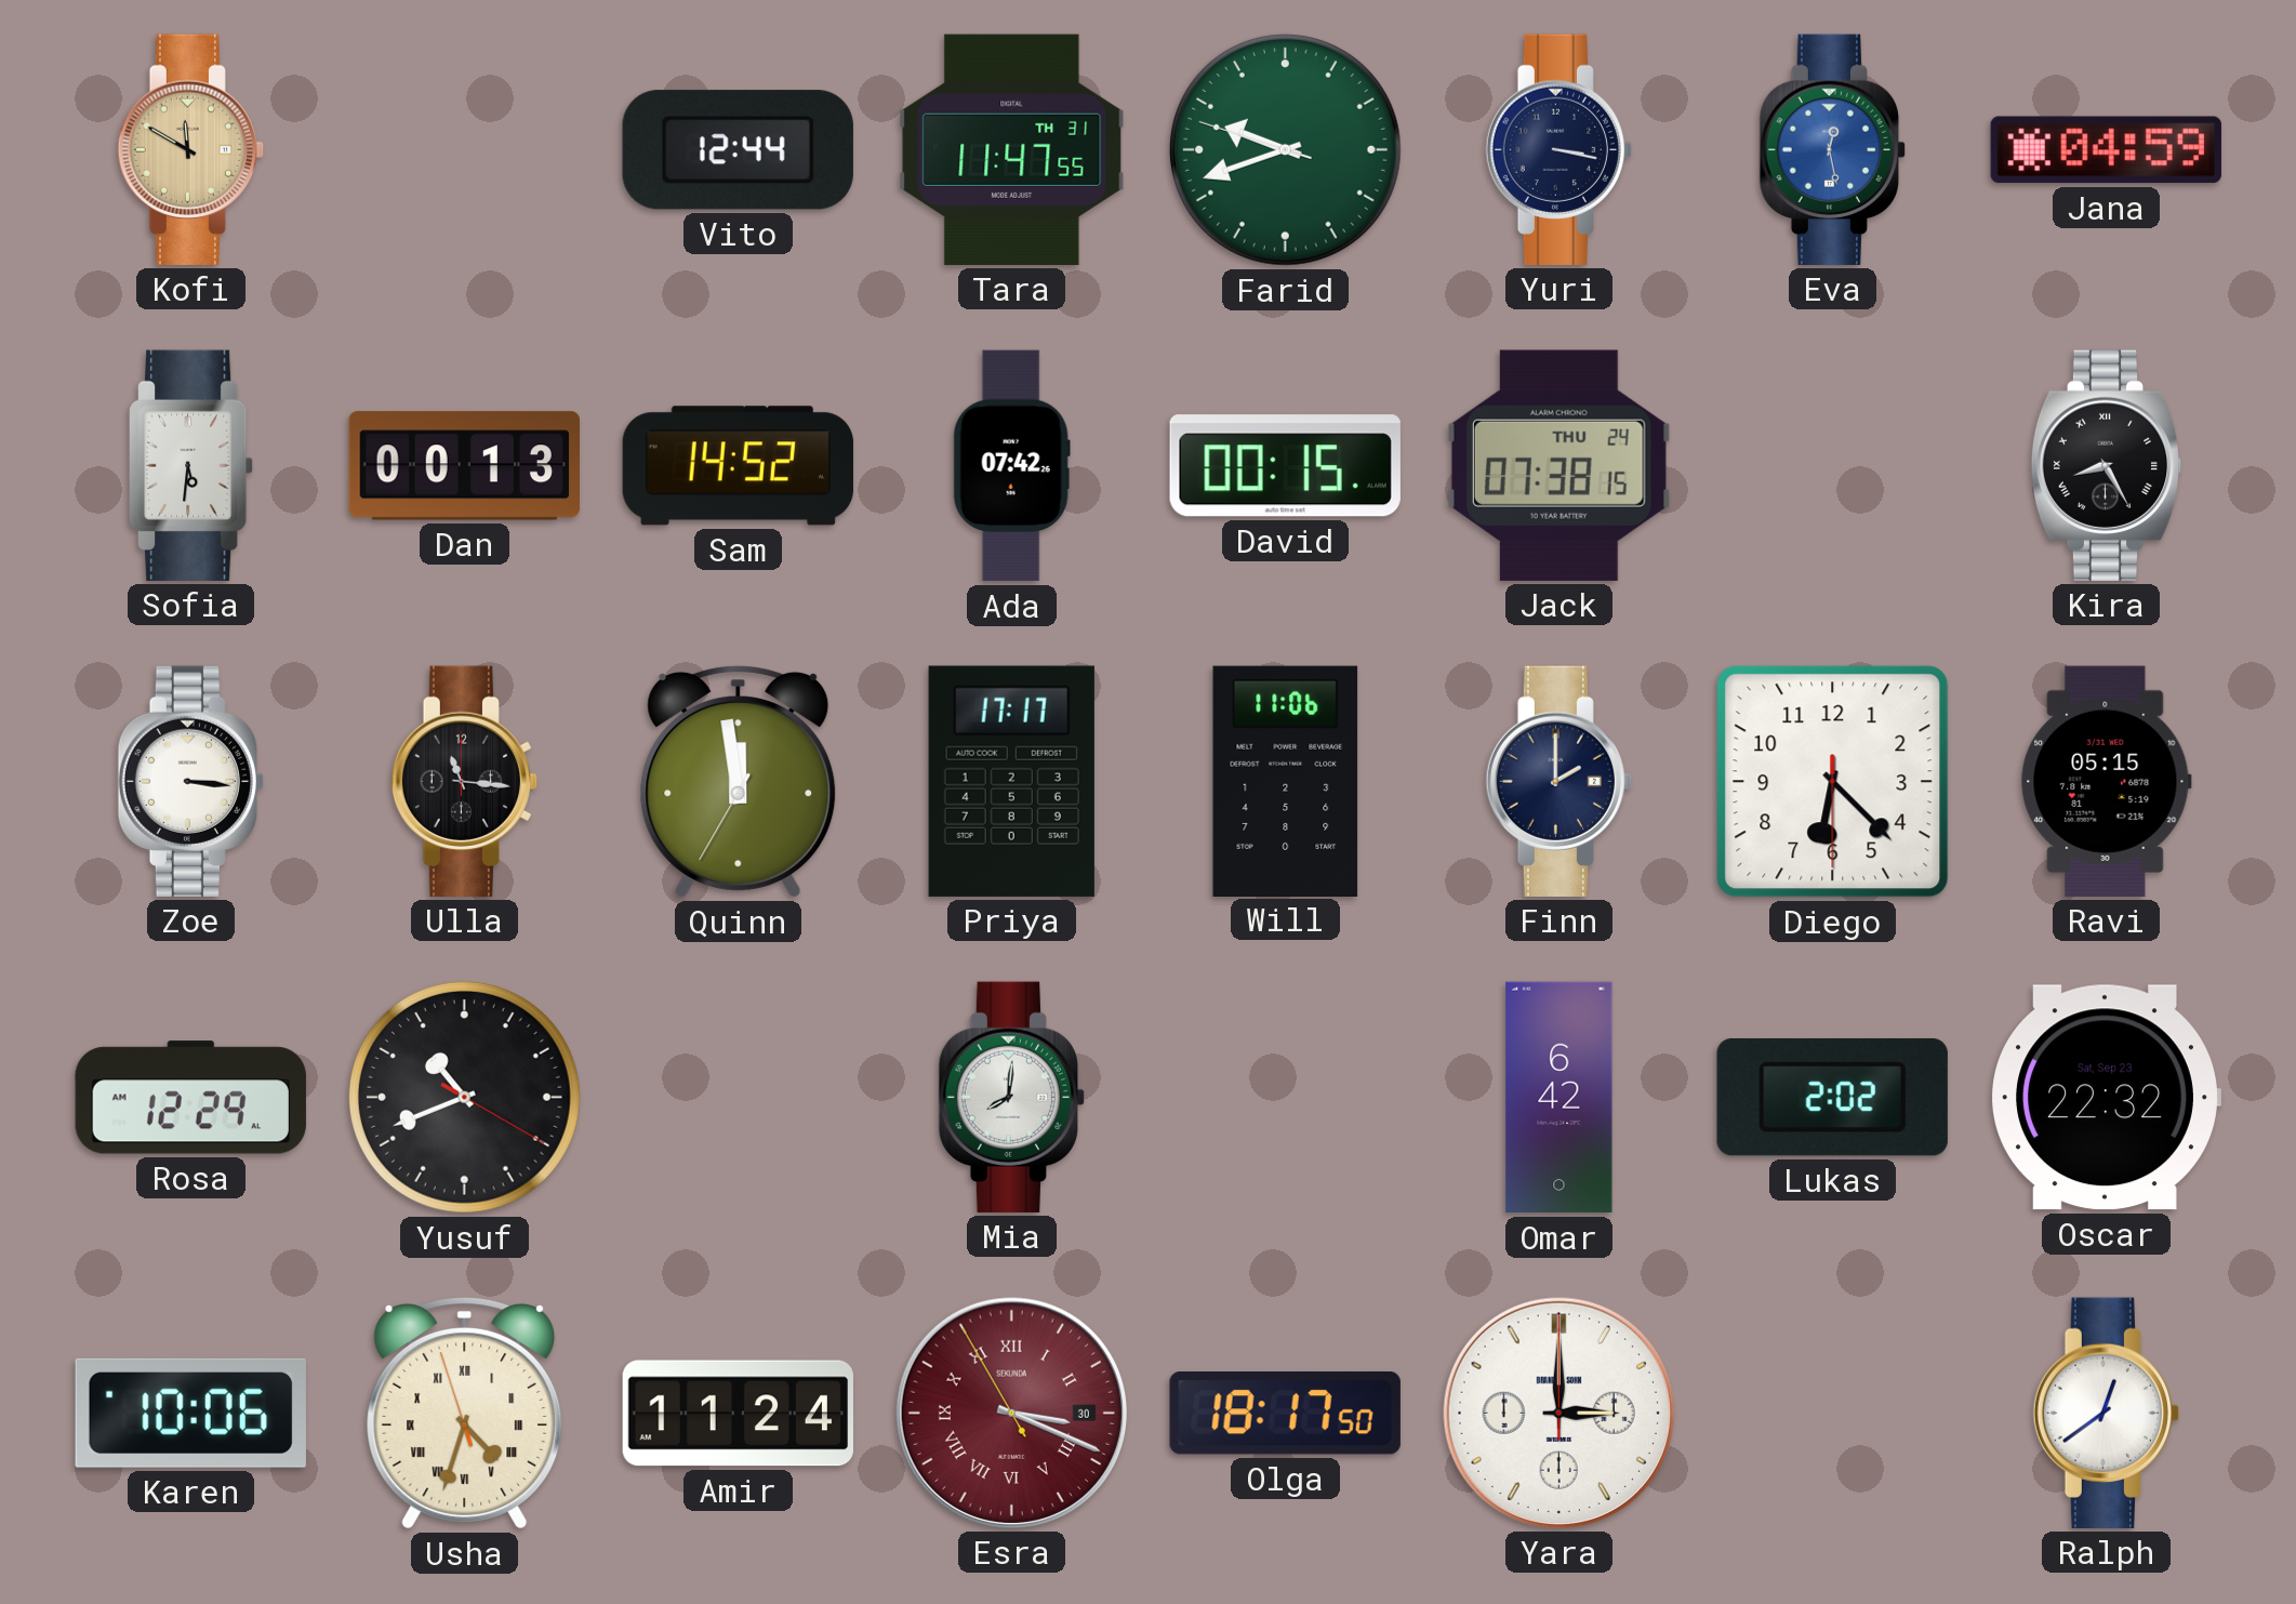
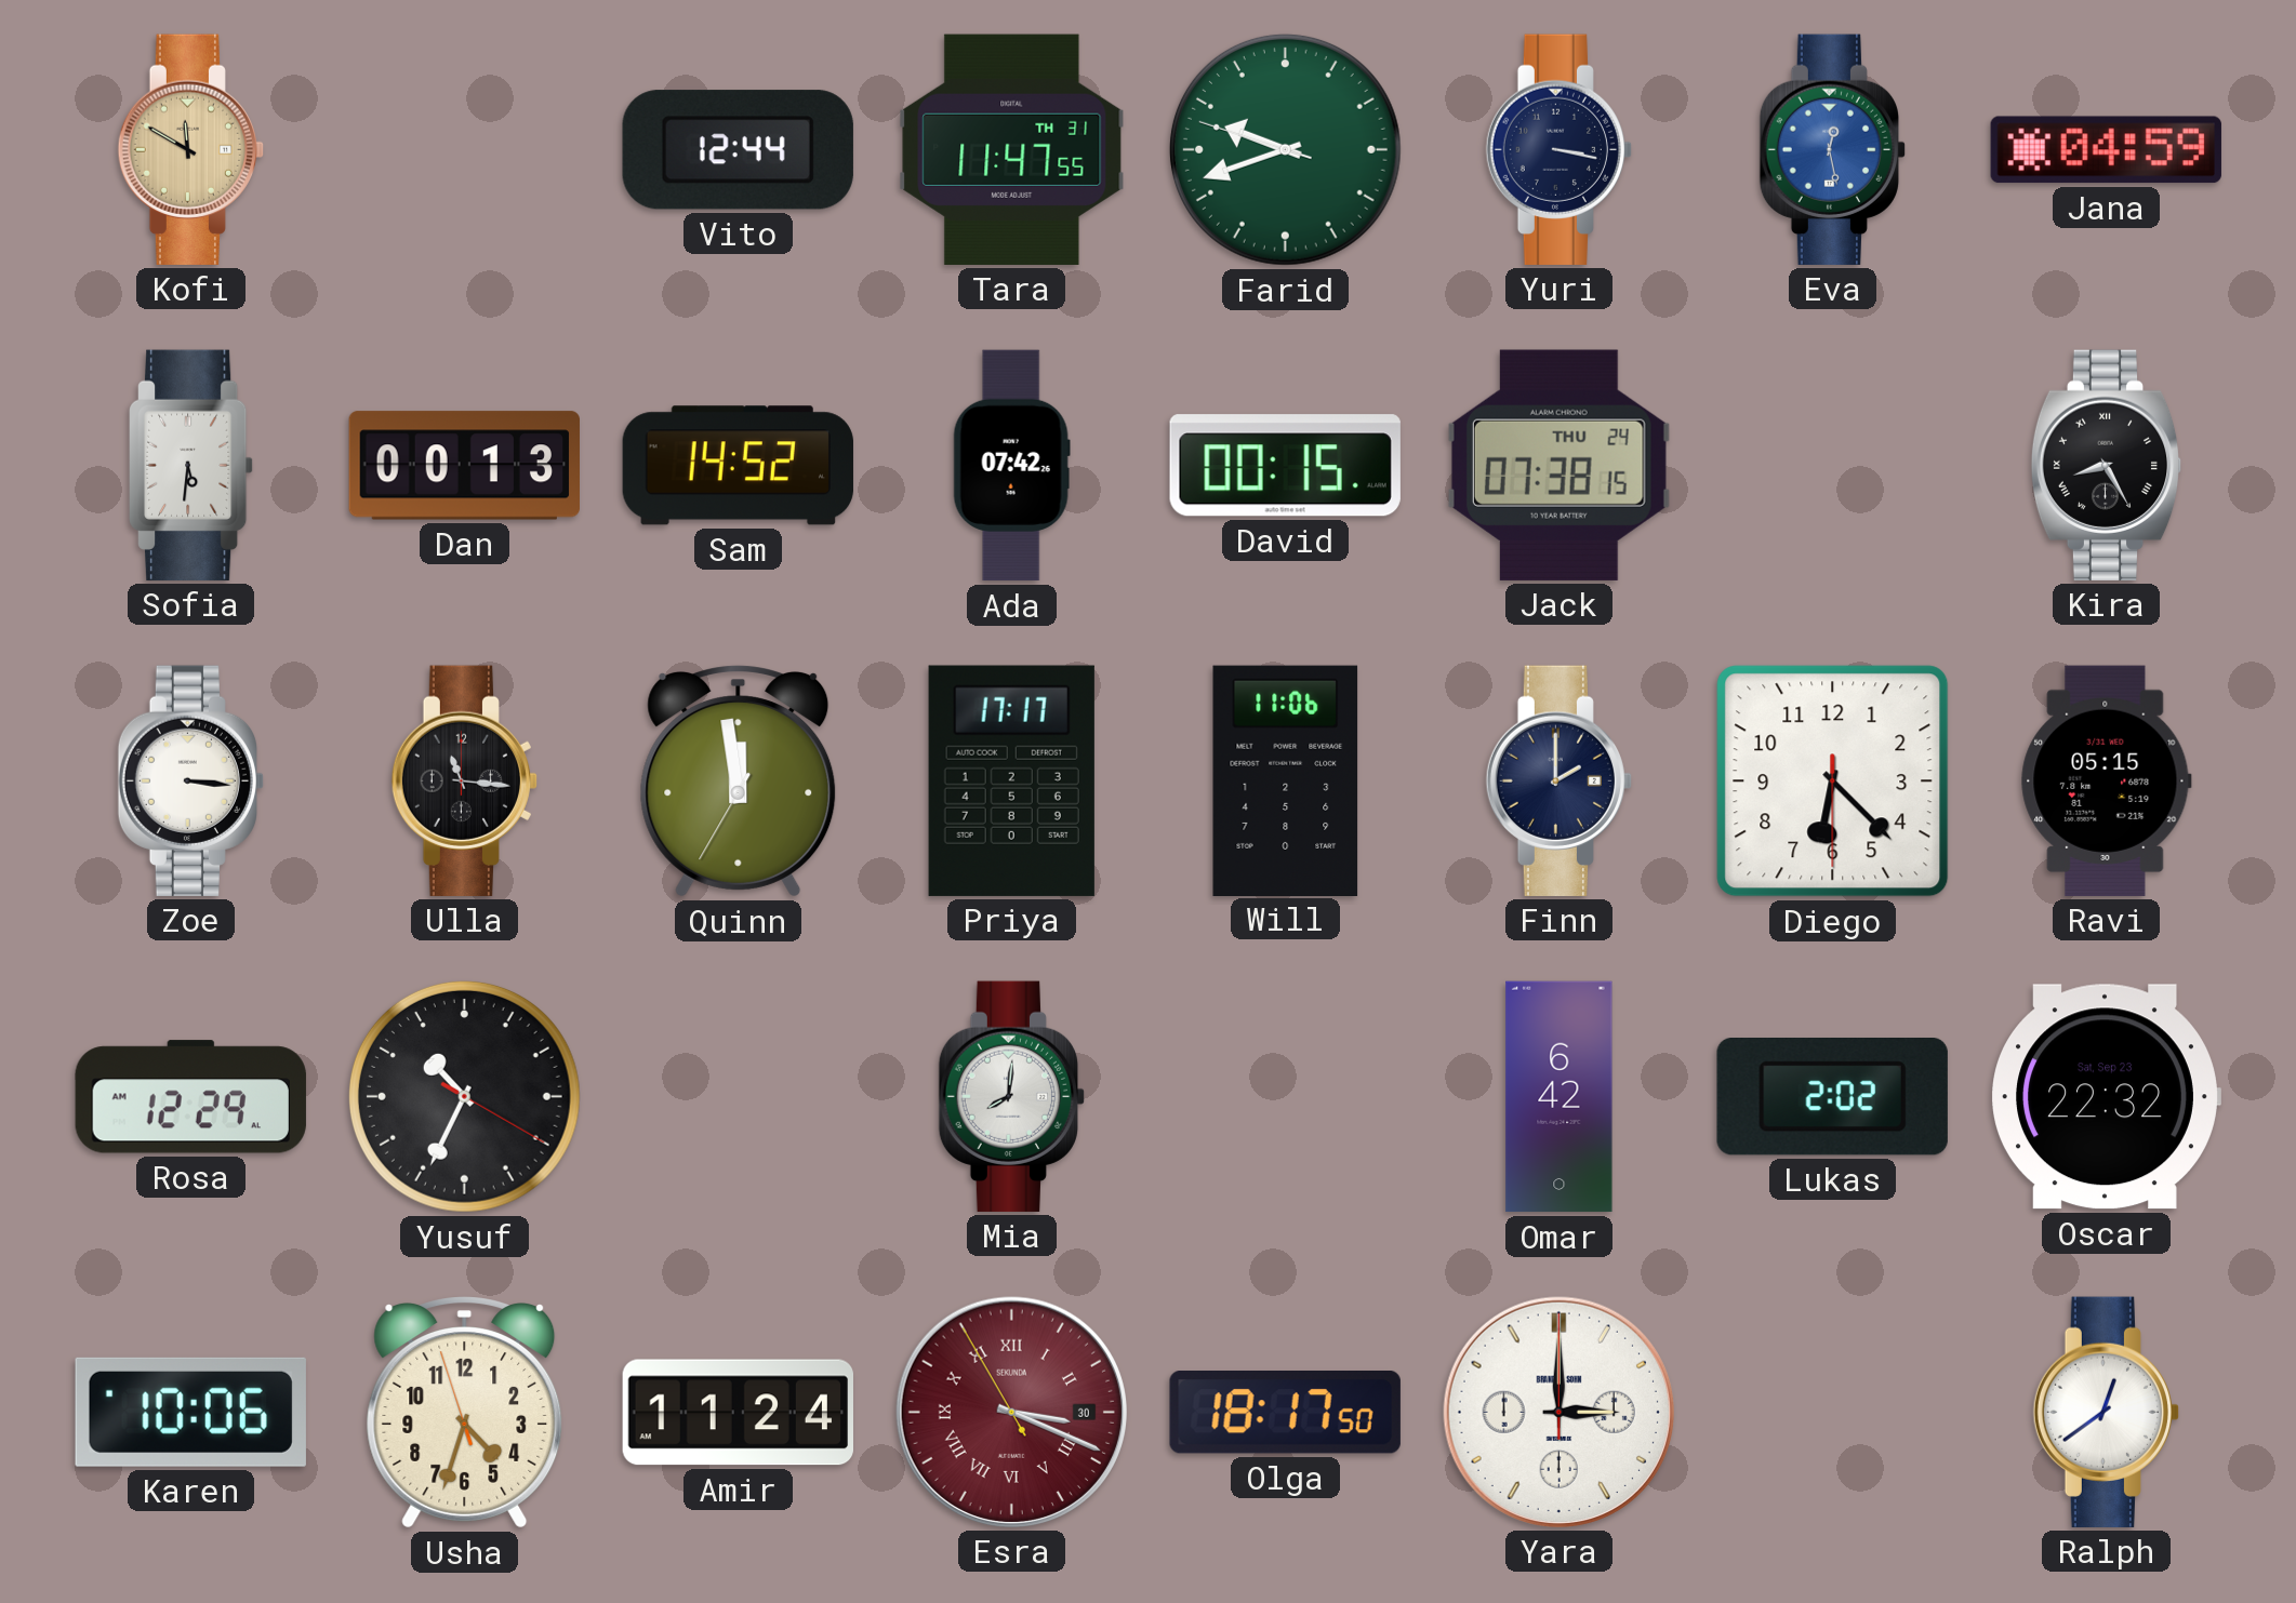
Yusuf: 10:41 -> 10:34
Usha numerals: Roman -> Arabic
